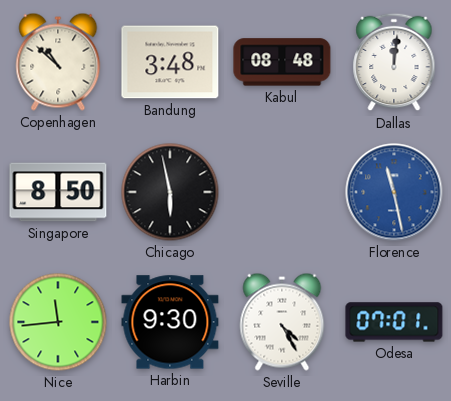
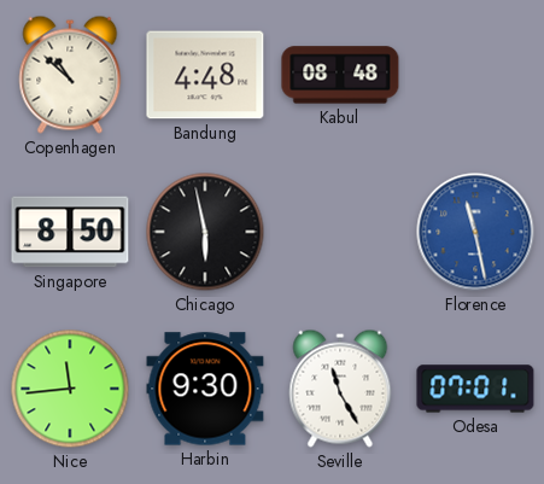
Bandung: 3:48 -> 4:48
Dallas: 12:01 -> none
Seville: 4:25 -> 11:25
